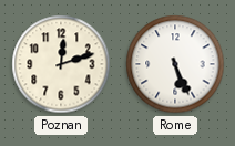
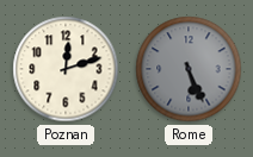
Rome dial: white -> grey
